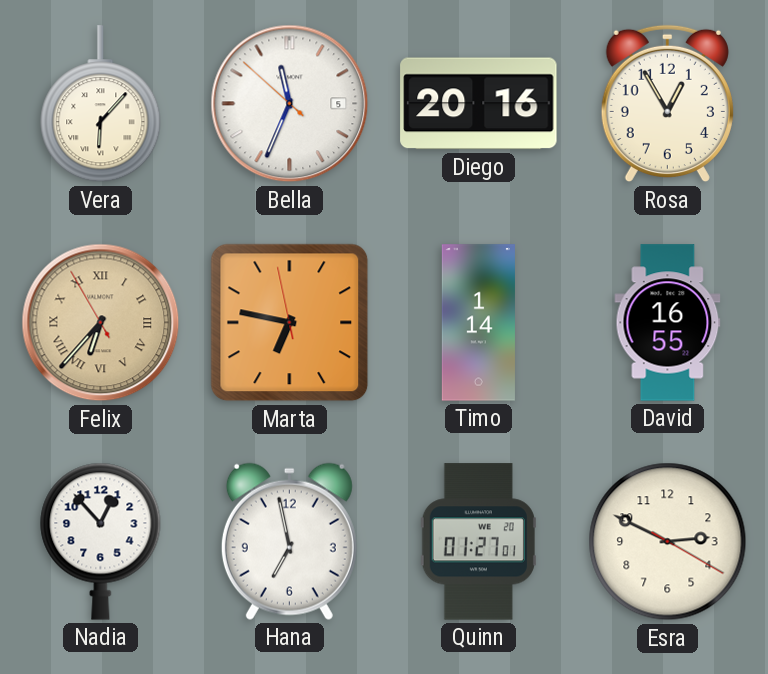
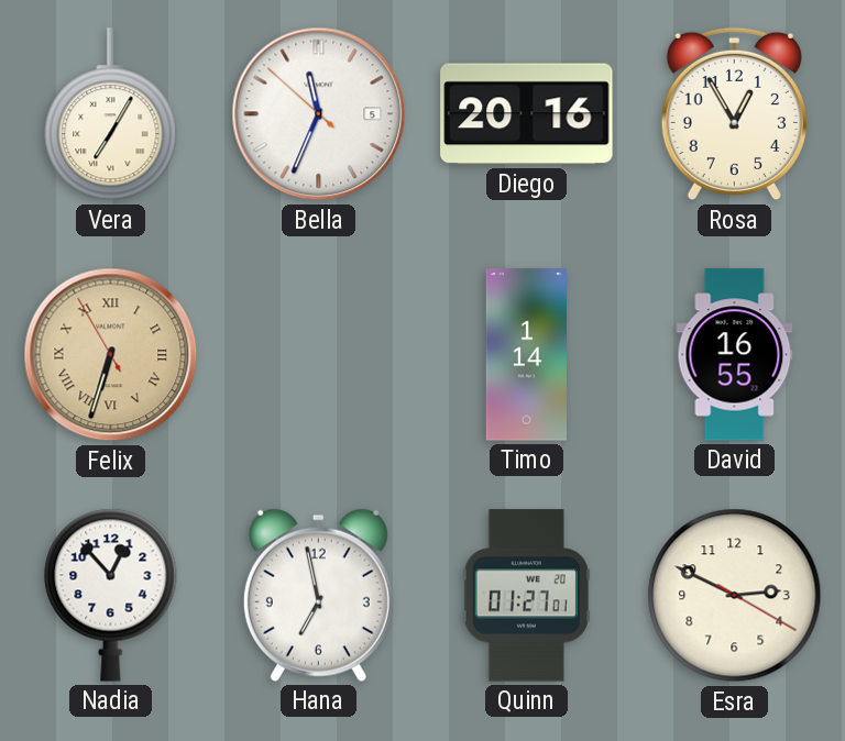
Vera: 6:07 -> 7:05
Felix: 6:36 -> 6:32
Marta: 6:46 -> none
